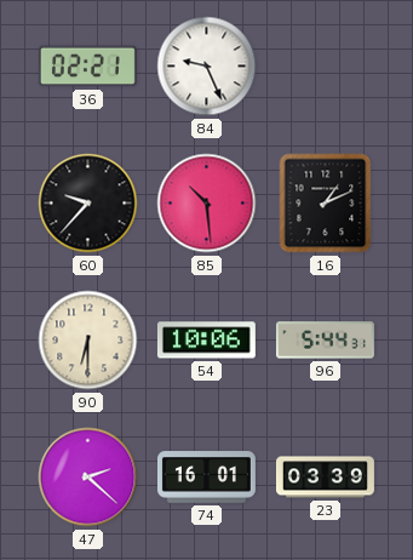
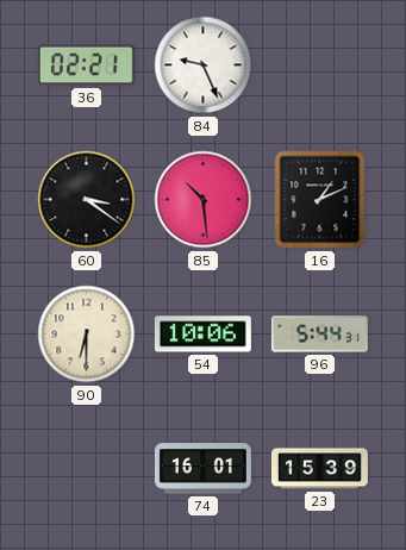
60: 9:37 -> 3:21
47: 2:22 -> none
23: 03:39 -> 15:39
